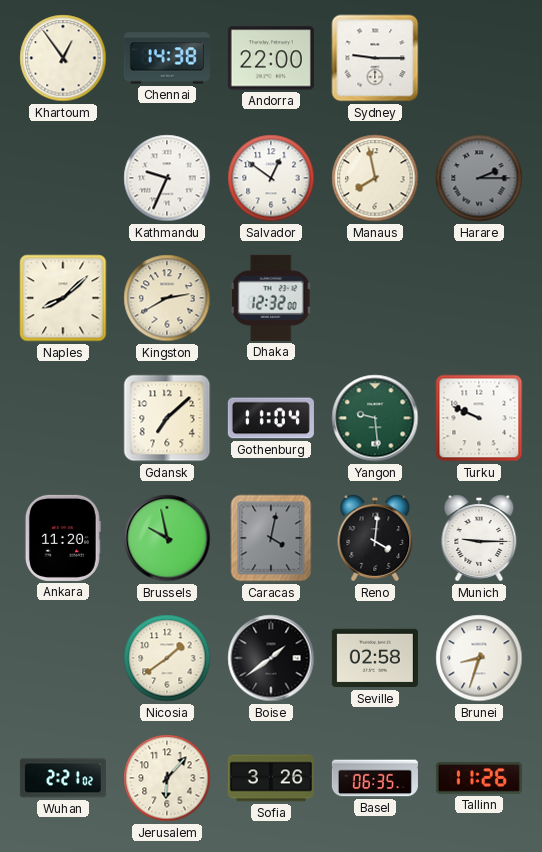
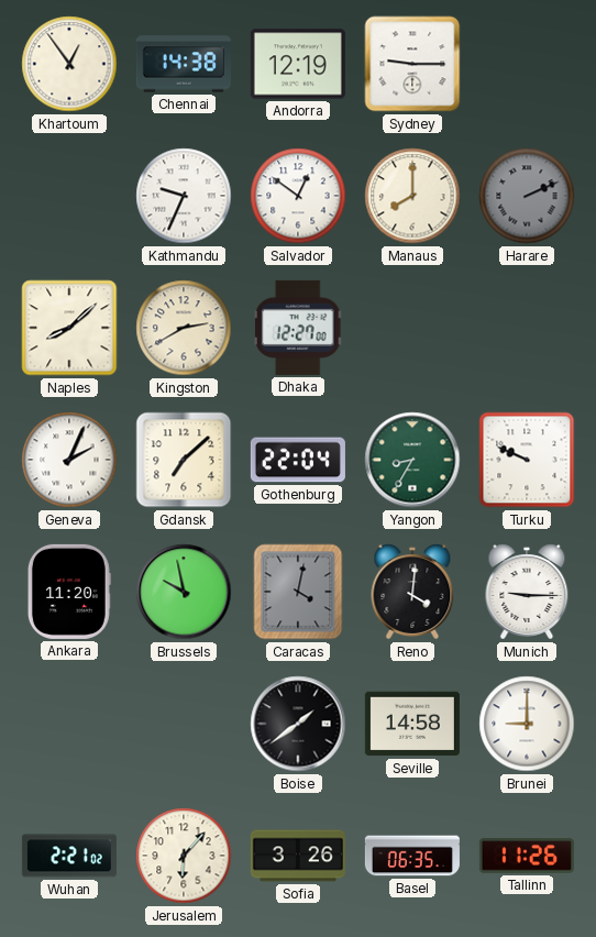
Andorra: 22:00 -> 12:19
Manaus: 7:58 -> 8:00
Harare: 2:15 -> 2:11
Dhaka: 12:32 -> 12:27
Geneva: none -> 2:04
Gothenburg: 11:04 -> 22:04
Yangon: 9:29 -> 8:35
Nicosia: 1:39 -> none
Seville: 02:58 -> 14:58
Brunei: 8:33 -> 9:00
